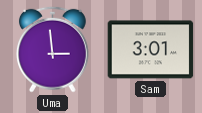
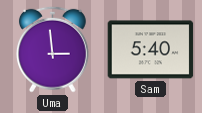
Sam: 3:01 -> 5:40
